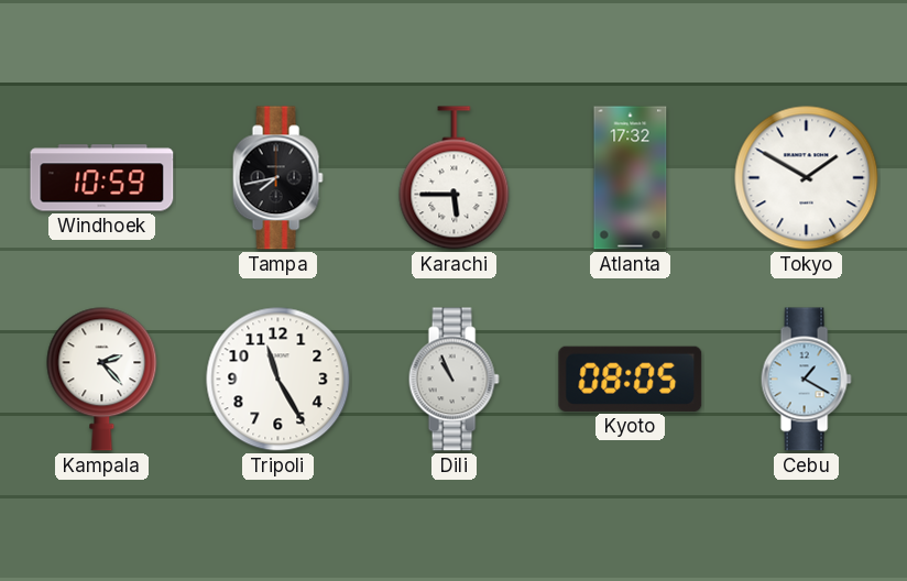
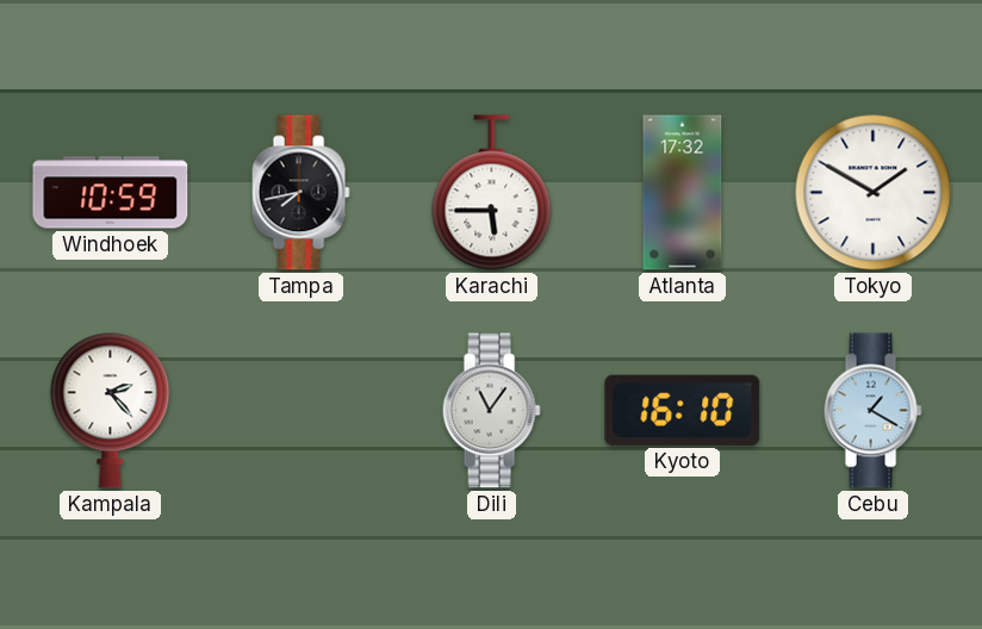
Tripoli: 11:25 -> none
Dili: 10:56 -> 11:06
Kyoto: 08:05 -> 16:10
